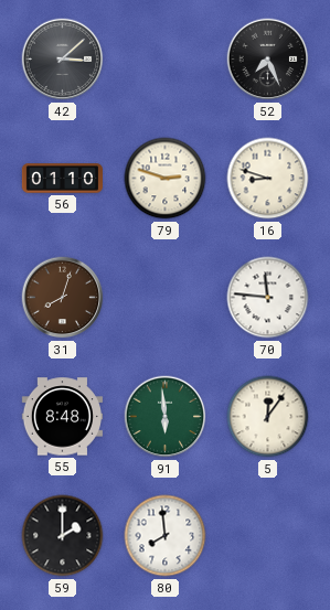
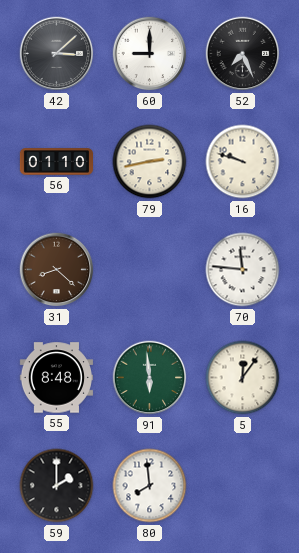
60: none -> 9:00
79: 2:48 -> 2:43
16: 8:48 -> 9:48
31: 8:03 -> 8:22
